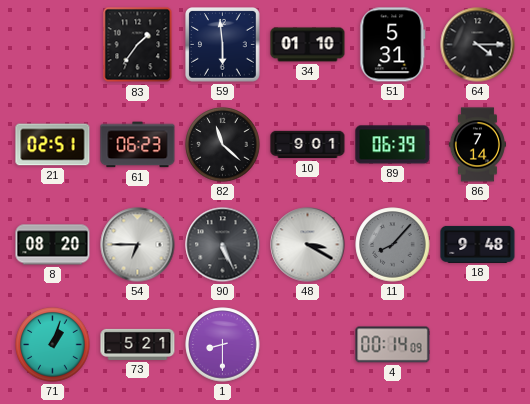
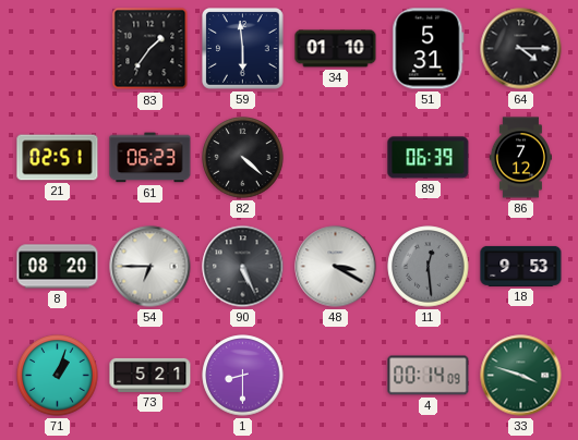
82: 11:22 -> 4:22
10: 9:01 -> none
86: 7:14 -> 7:12
11: 8:07 -> 12:29
18: 9:48 -> 9:53
33: none -> 3:48
